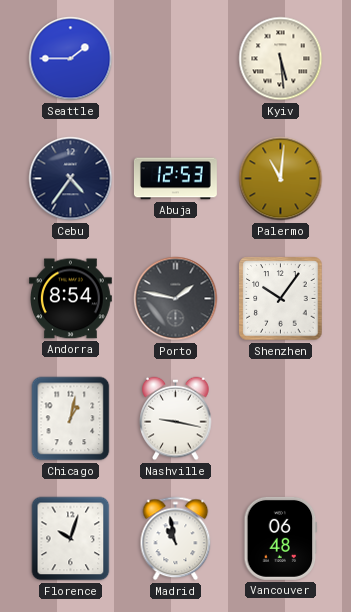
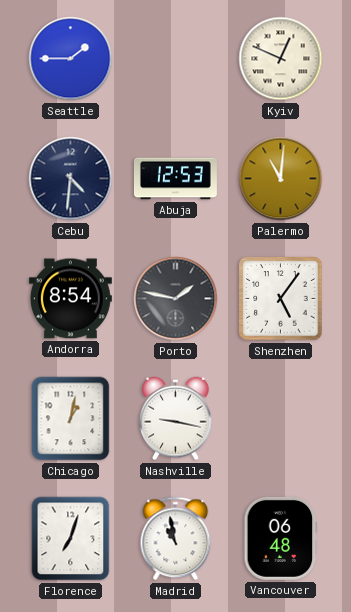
Kyiv: 5:29 -> 12:49
Cebu: 4:36 -> 4:31
Shenzhen: 10:06 -> 5:06
Florence: 10:03 -> 7:03
